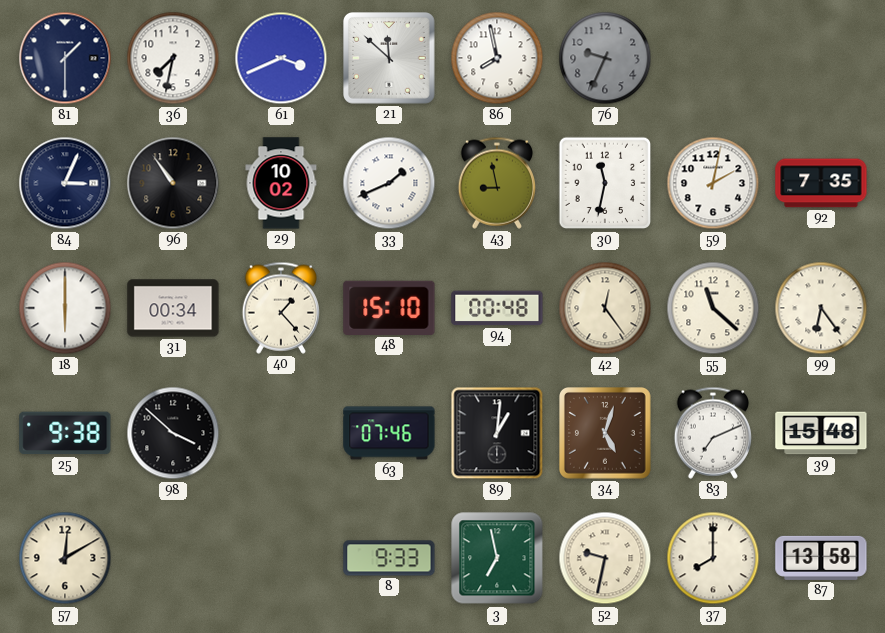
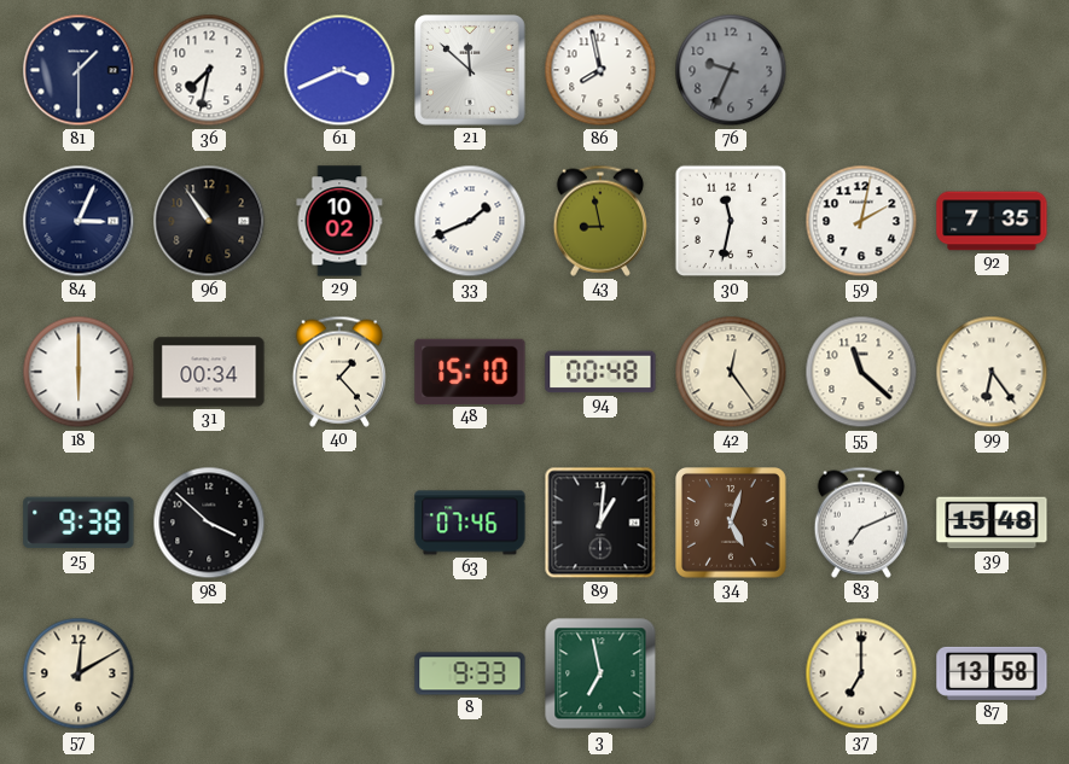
52: 9:32 -> none
37: 8:00 -> 7:00
